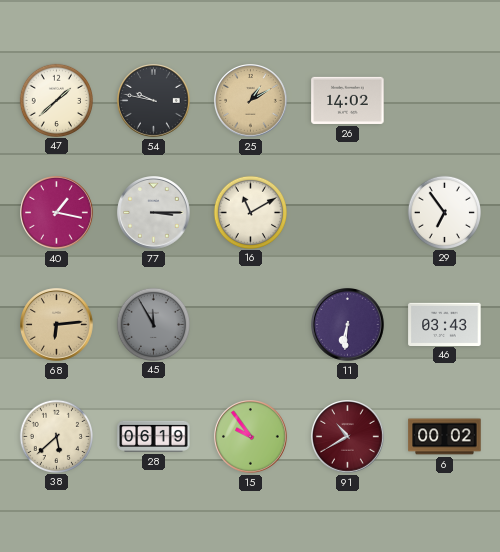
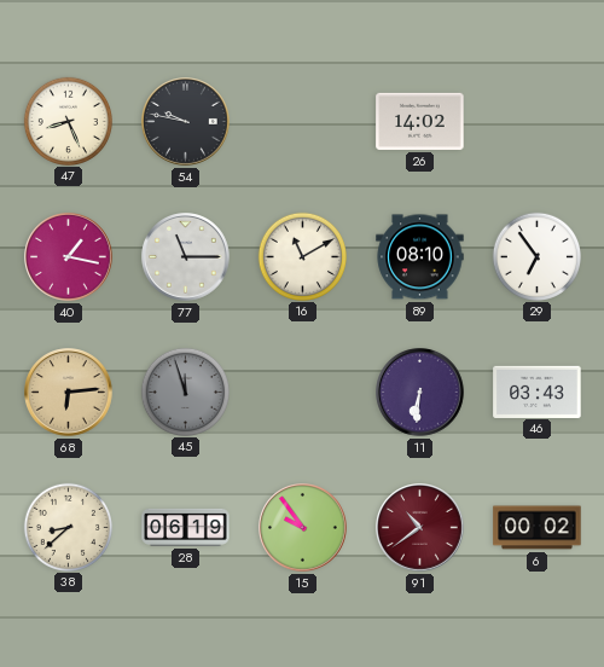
47: 1:38 -> 8:26
25: 1:10 -> none
77: 3:15 -> 11:15
89: none -> 08:10
45: 11:55 -> 11:57
38: 5:38 -> 8:38
91: 10:40 -> 10:39
